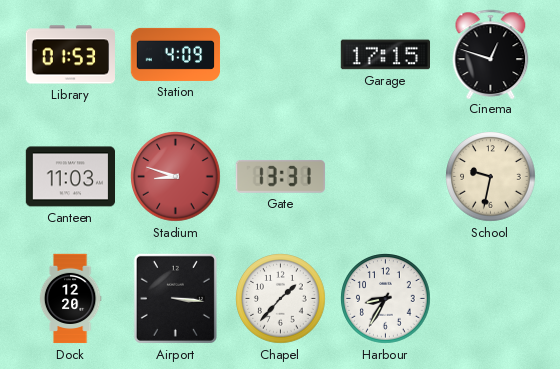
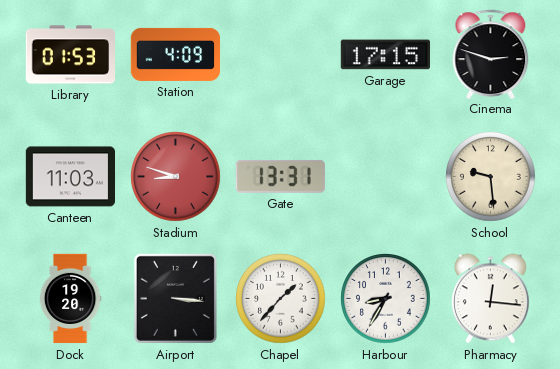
Cinema: 12:48 -> 2:48
School: 9:32 -> 9:29
Dock: 12:20 -> 19:20
Pharmacy: none -> 12:16
